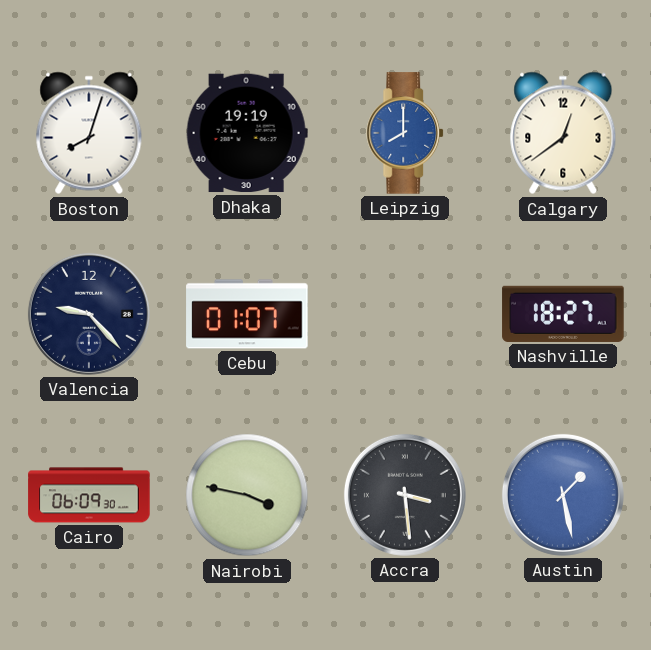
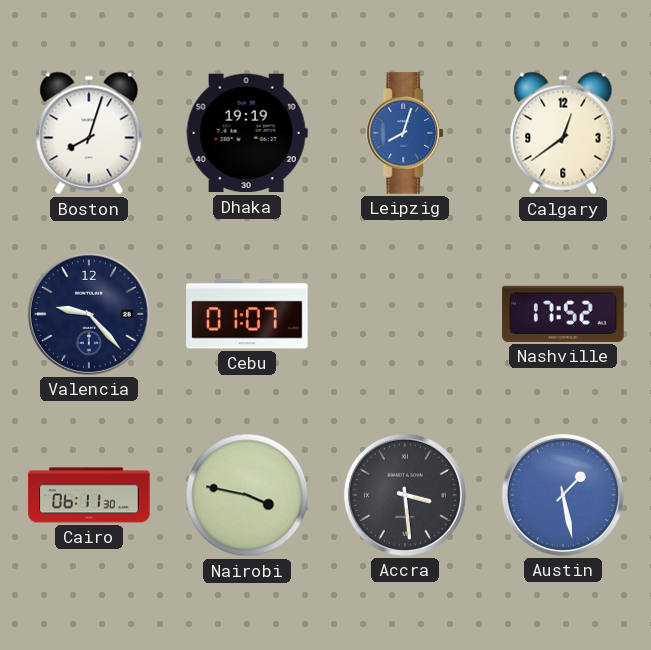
Leipzig: 8:00 -> 8:03
Nashville: 18:27 -> 17:52
Cairo: 06:09 -> 06:11
